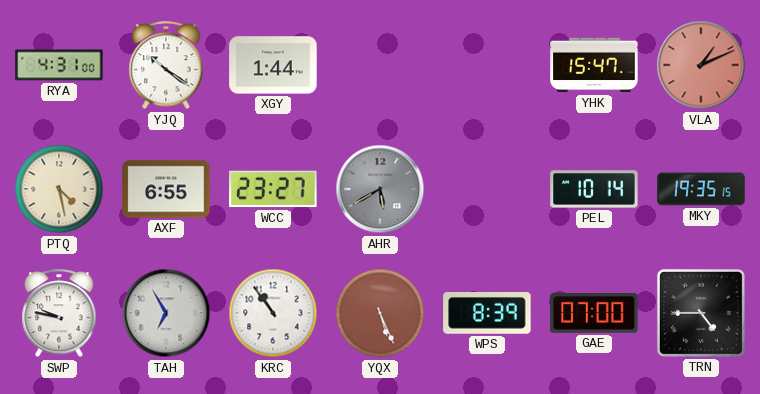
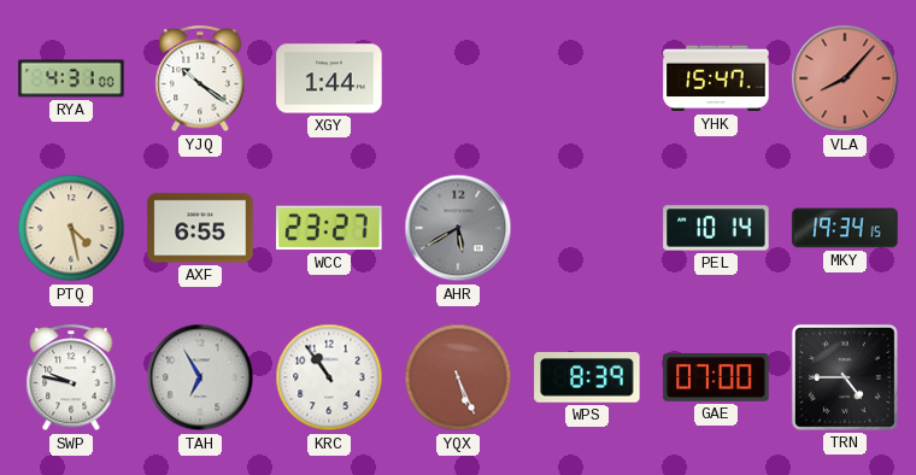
VLA: 1:11 -> 8:07
MKY: 19:35 -> 19:34
